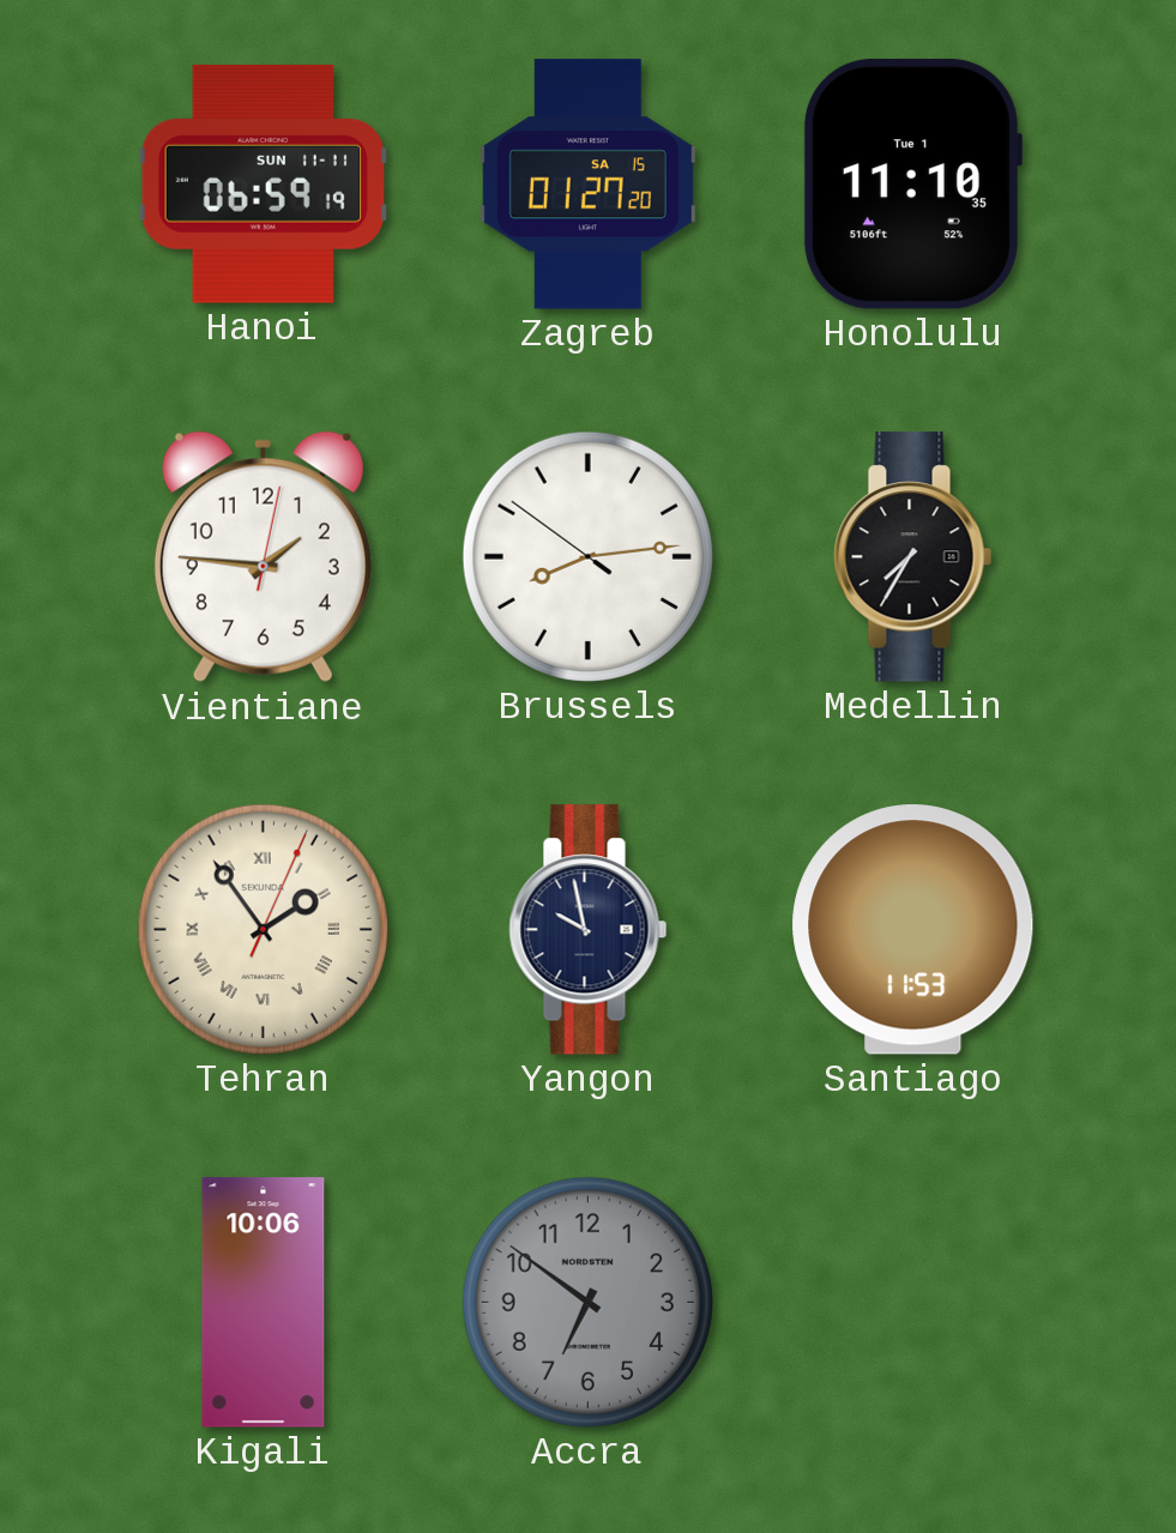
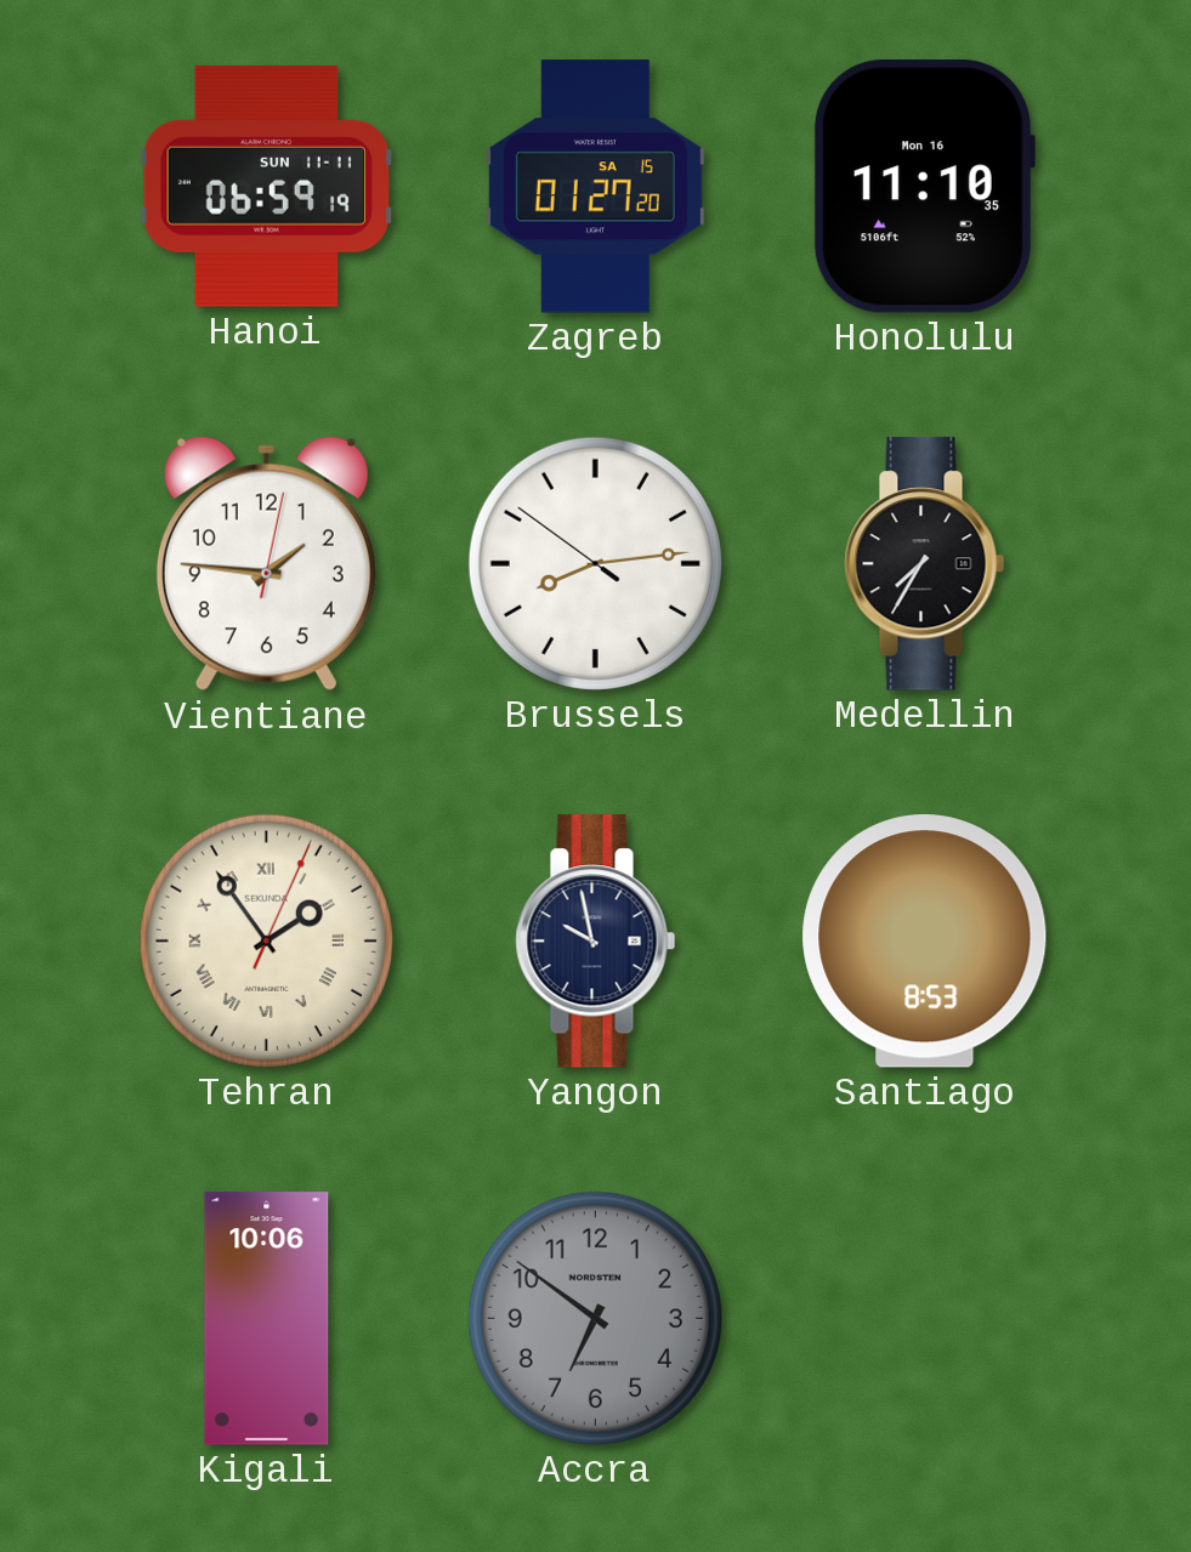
Honolulu date: Tue 1 -> Mon 16
Santiago: 11:53 -> 8:53
